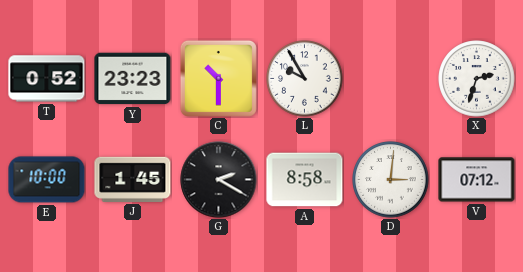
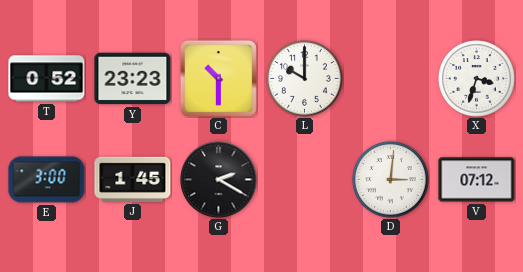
L: 9:55 -> 10:00
X: 2:33 -> 3:33
E: 10:00 -> 3:00
A: 8:58 -> none
